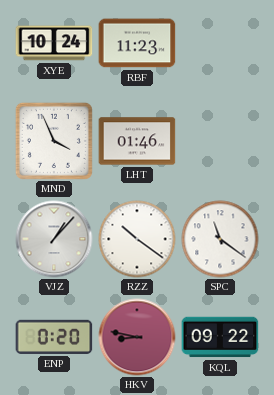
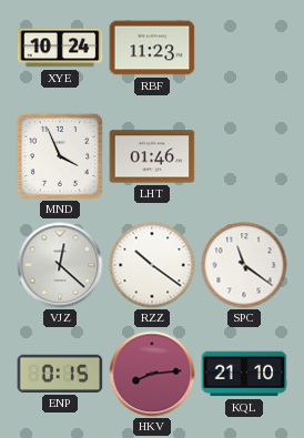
VJZ: 1:07 -> 12:22
ENP: 0:20 -> 0:15
HKV: 8:47 -> 8:14
KQL: 09:22 -> 21:10
